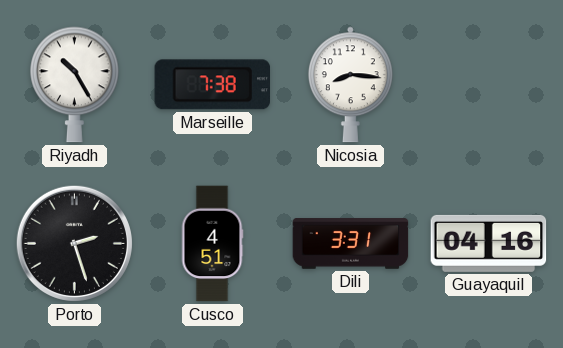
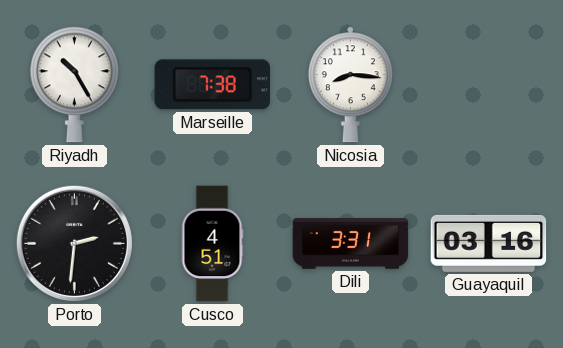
Porto: 2:27 -> 2:31
Guayaquil: 04:16 -> 03:16
